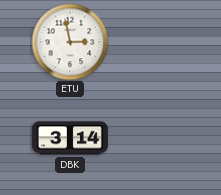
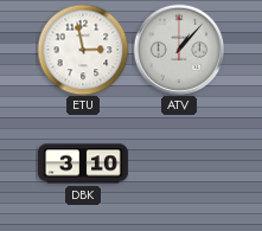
ATV: none -> 1:07
DBK: 3:14 -> 3:10
